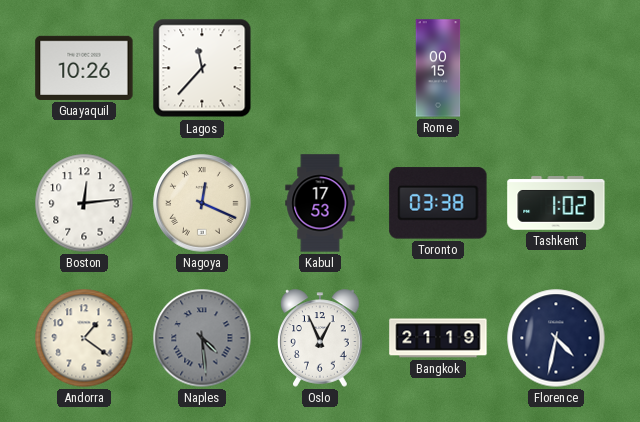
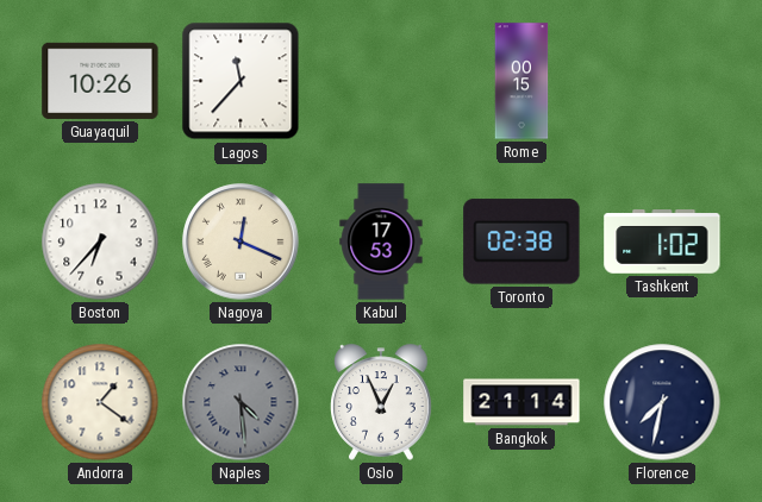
Boston: 12:14 -> 6:37
Toronto: 03:38 -> 02:38
Bangkok: 21:19 -> 21:14
Florence: 4:32 -> 7:32
